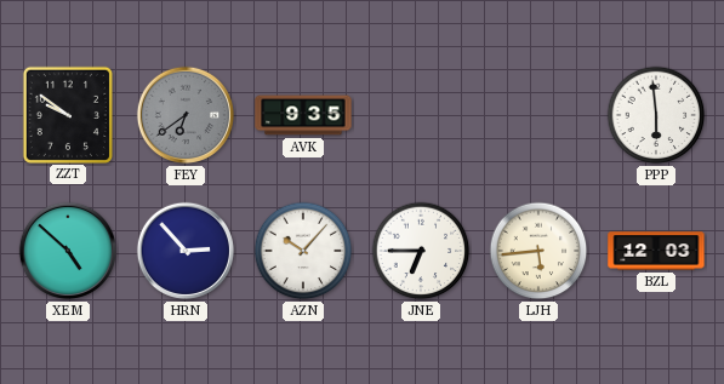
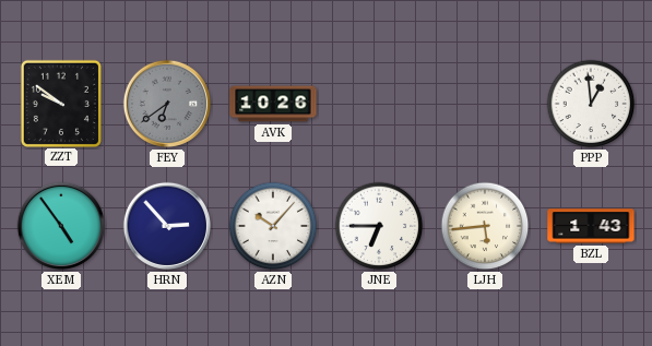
AVK: 9:35 -> 10:26
PPP: 5:59 -> 12:59
XEM: 4:52 -> 4:54
BZL: 12:03 -> 1:43
